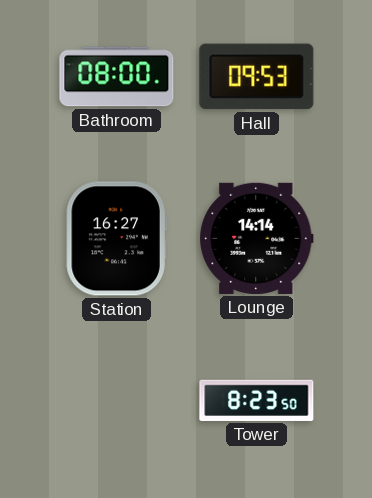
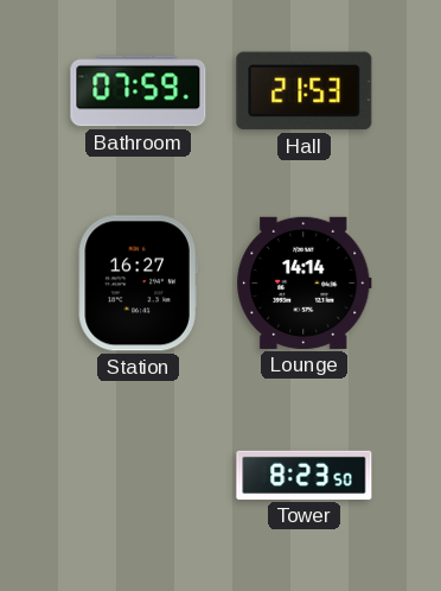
Bathroom: 08:00 -> 07:59
Hall: 09:53 -> 21:53
